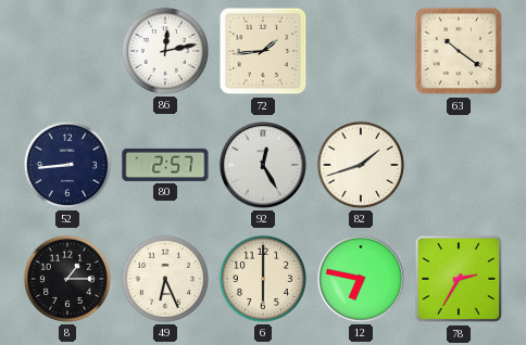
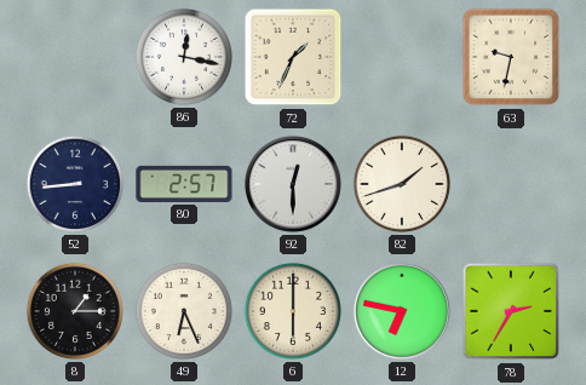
86: 12:13 -> 12:17
72: 1:44 -> 1:34
63: 10:21 -> 9:32
92: 12:25 -> 12:30
